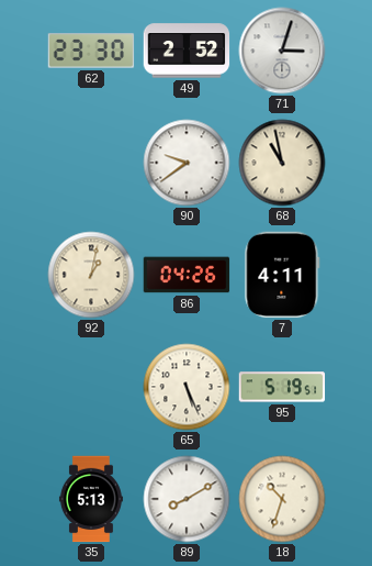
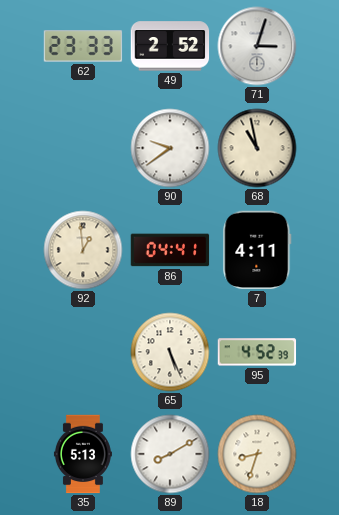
62: 23:30 -> 23:33
92: 1:02 -> 12:59
86: 04:26 -> 04:41
95: 5:19 -> 4:52
18: 10:33 -> 8:33
